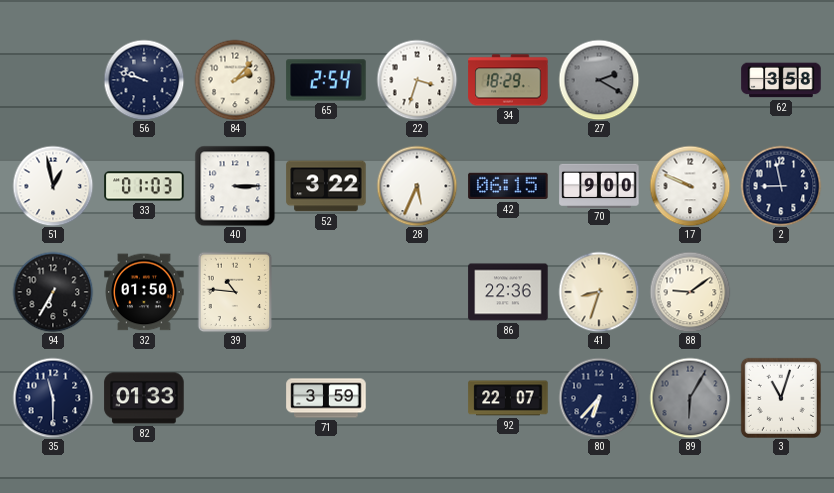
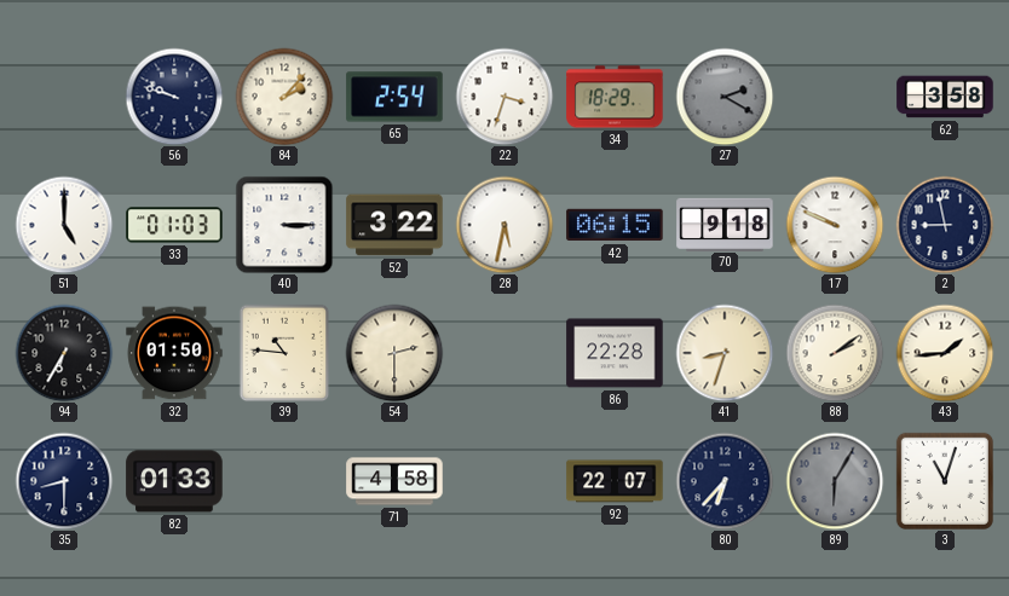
51: 12:58 -> 5:00
28: 5:34 -> 5:32
70: 9:00 -> 9:18
54: none -> 2:30
86: 22:36 -> 22:28
88: 9:09 -> 2:09
43: none -> 1:44
35: 11:30 -> 8:30
71: 3:59 -> 4:58
